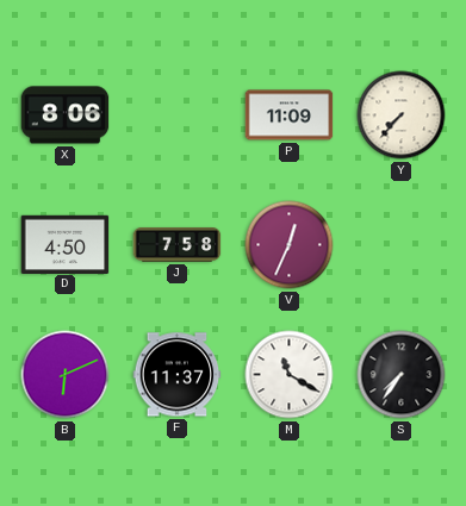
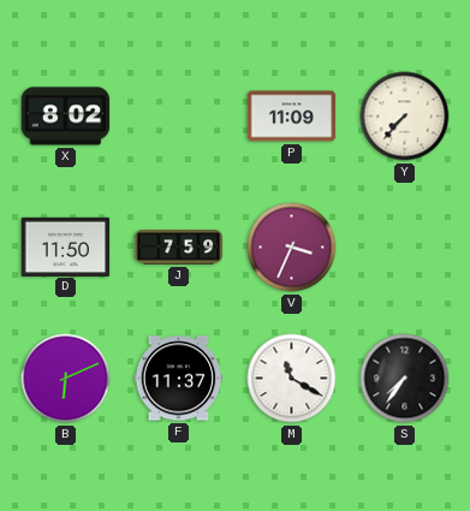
X: 8:06 -> 8:02
D: 4:50 -> 11:50
J: 7:58 -> 7:59
V: 12:34 -> 3:34
